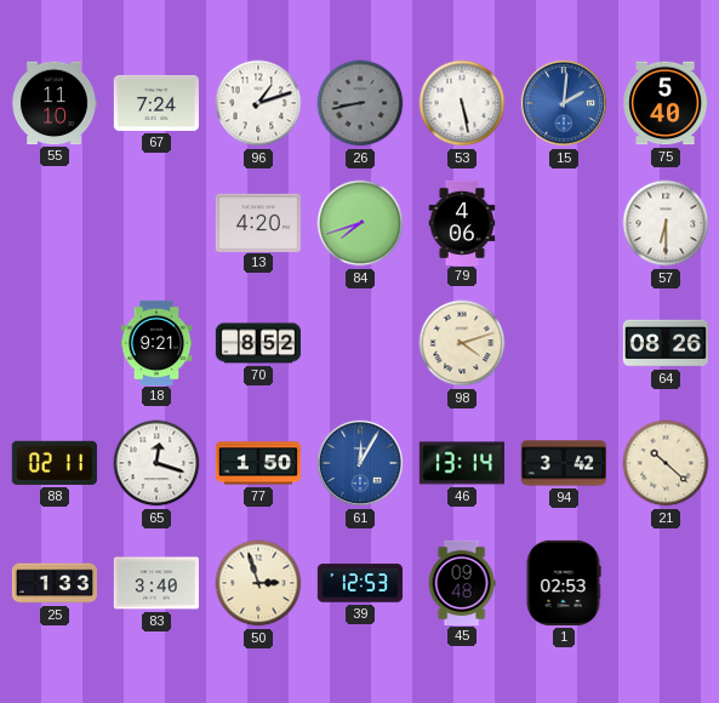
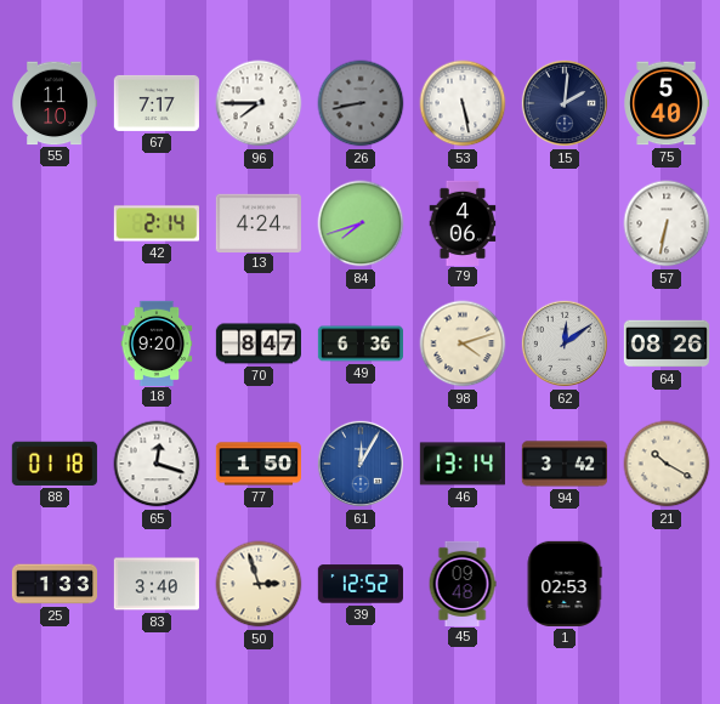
67: 7:24 -> 7:17
96: 1:12 -> 7:45
15 dial: blue -> navy
42: none -> 2:14
13: 4:20 -> 4:24
57: 6:30 -> 6:32
18: 9:21 -> 9:20
70: 8:52 -> 8:47
49: none -> 6:36
62: none -> 12:09
88: 02:11 -> 01:18
21: 10:22 -> 10:20
39: 12:53 -> 12:52
